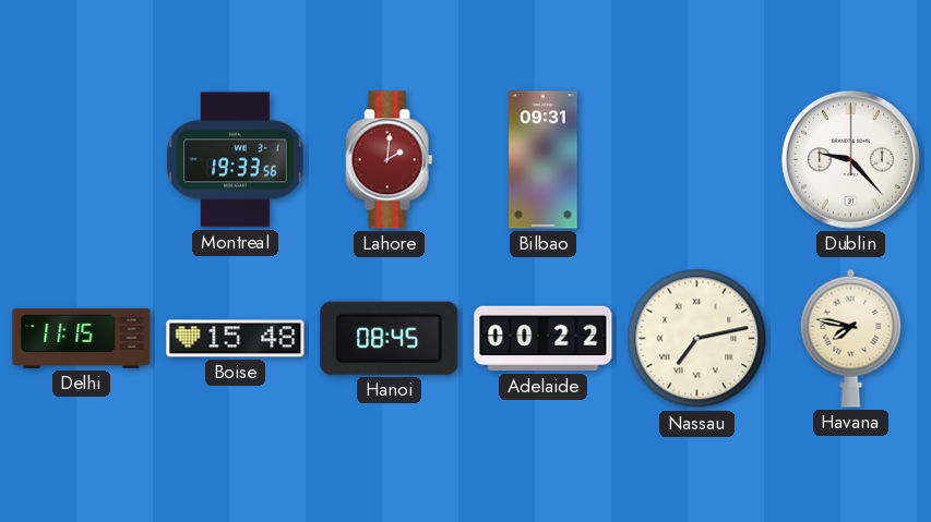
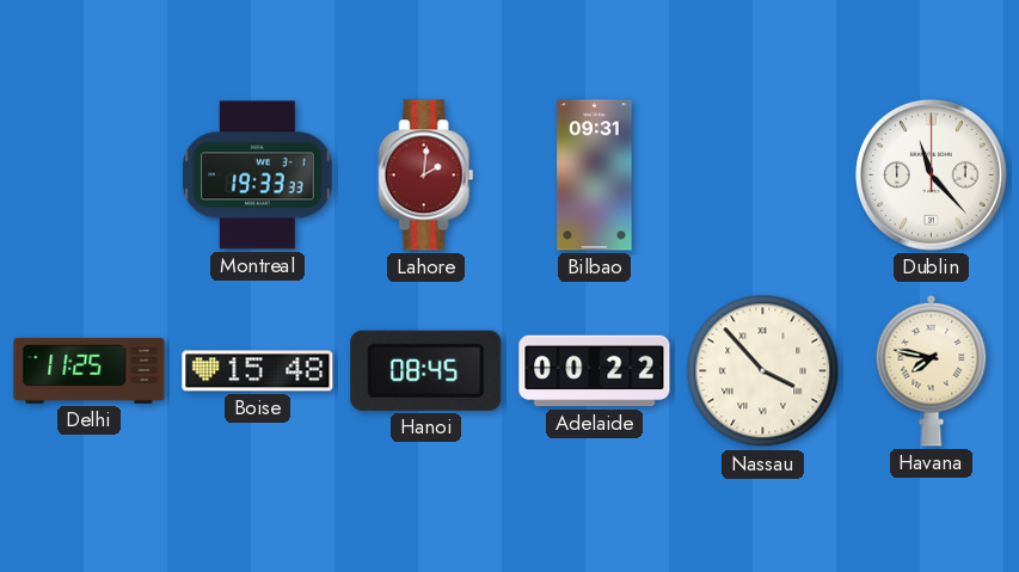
Montreal: 19:33:56 -> 19:33:33
Dublin: 9:23 -> 11:23
Delhi: 11:15 -> 11:25
Nassau: 7:13 -> 3:53
